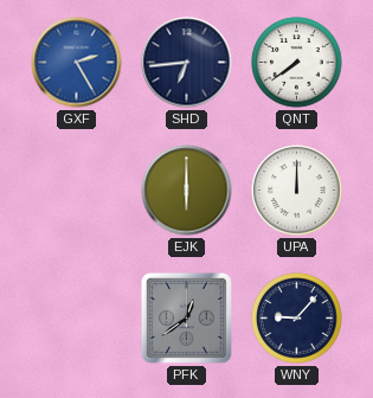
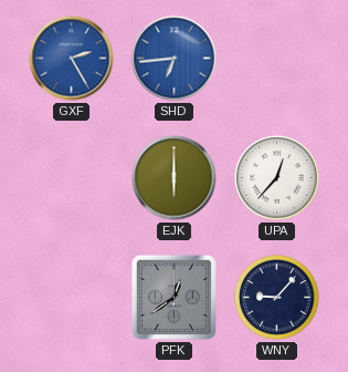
SHD dial: navy -> blue
QNT: 7:39 -> none
UPA: 12:00 -> 12:37
